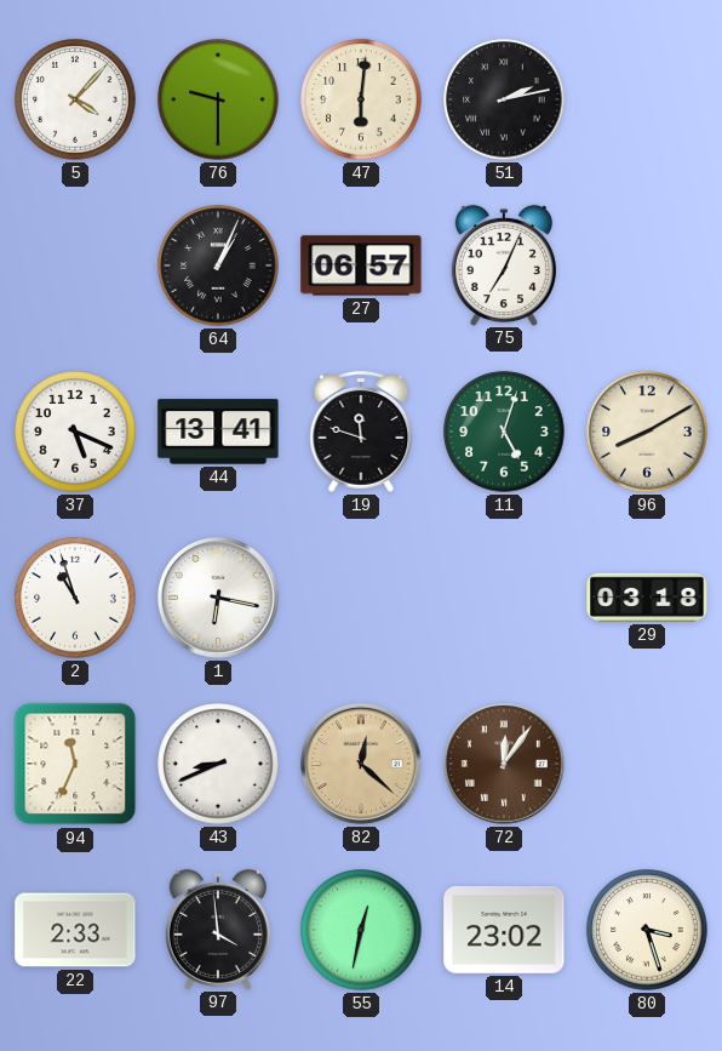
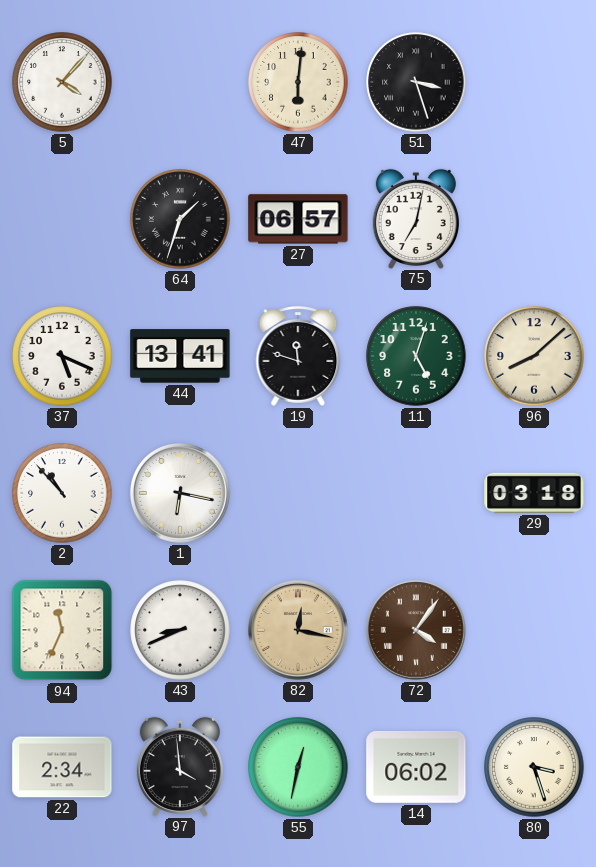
76: 9:30 -> none
51: 2:13 -> 3:27
64: 1:04 -> 1:33
75: 7:04 -> 7:02
96: 8:10 -> 8:08
2: 10:57 -> 10:53
82: 12:22 -> 12:17
72: 12:06 -> 4:06
22: 2:33 -> 2:34
14: 23:02 -> 06:02
